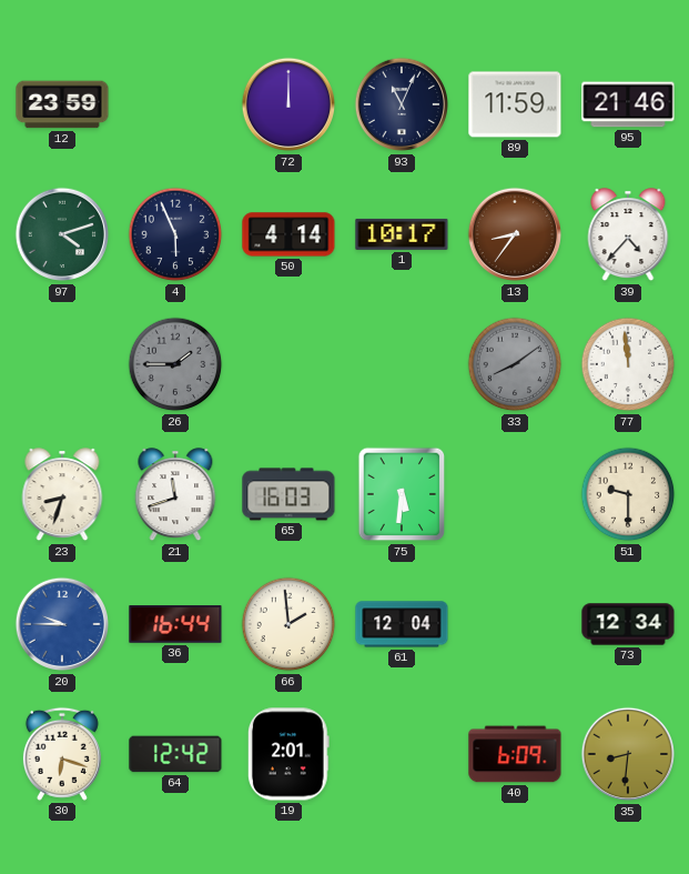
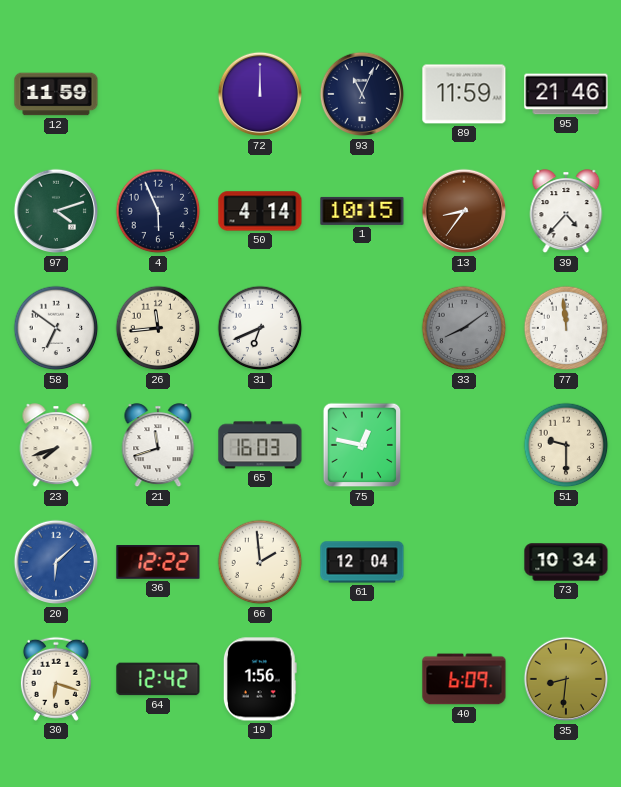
12: 23:59 -> 11:59
1: 10:17 -> 10:15
58: none -> 6:51
26: 1:45 -> 11:44
26 dial: grey -> cream
31: none -> 6:41
23: 8:33 -> 7:42
75: 5:31 -> 12:47
20: 9:45 -> 6:08
36: 16:44 -> 12:22
73: 12:34 -> 10:34
19: 2:01 -> 1:56
